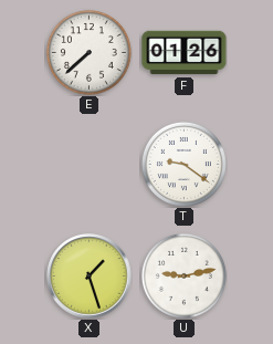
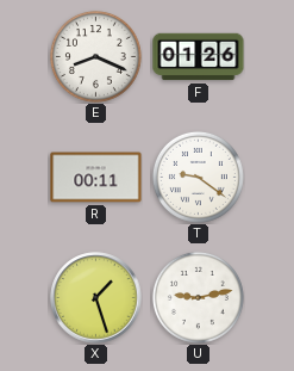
E: 7:38 -> 8:19
R: none -> 00:11
